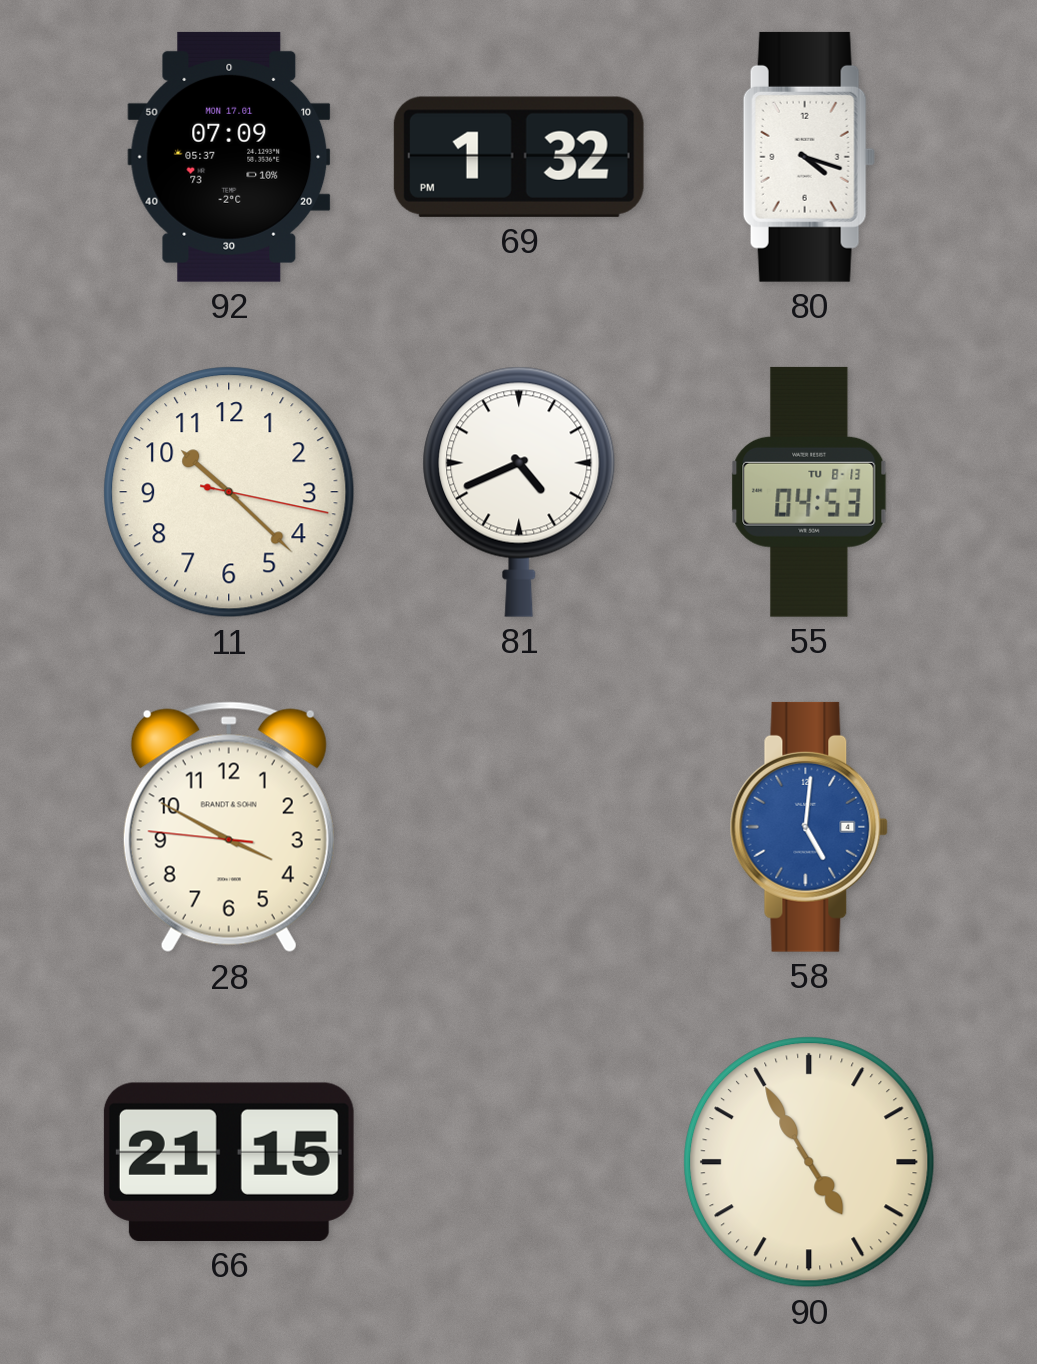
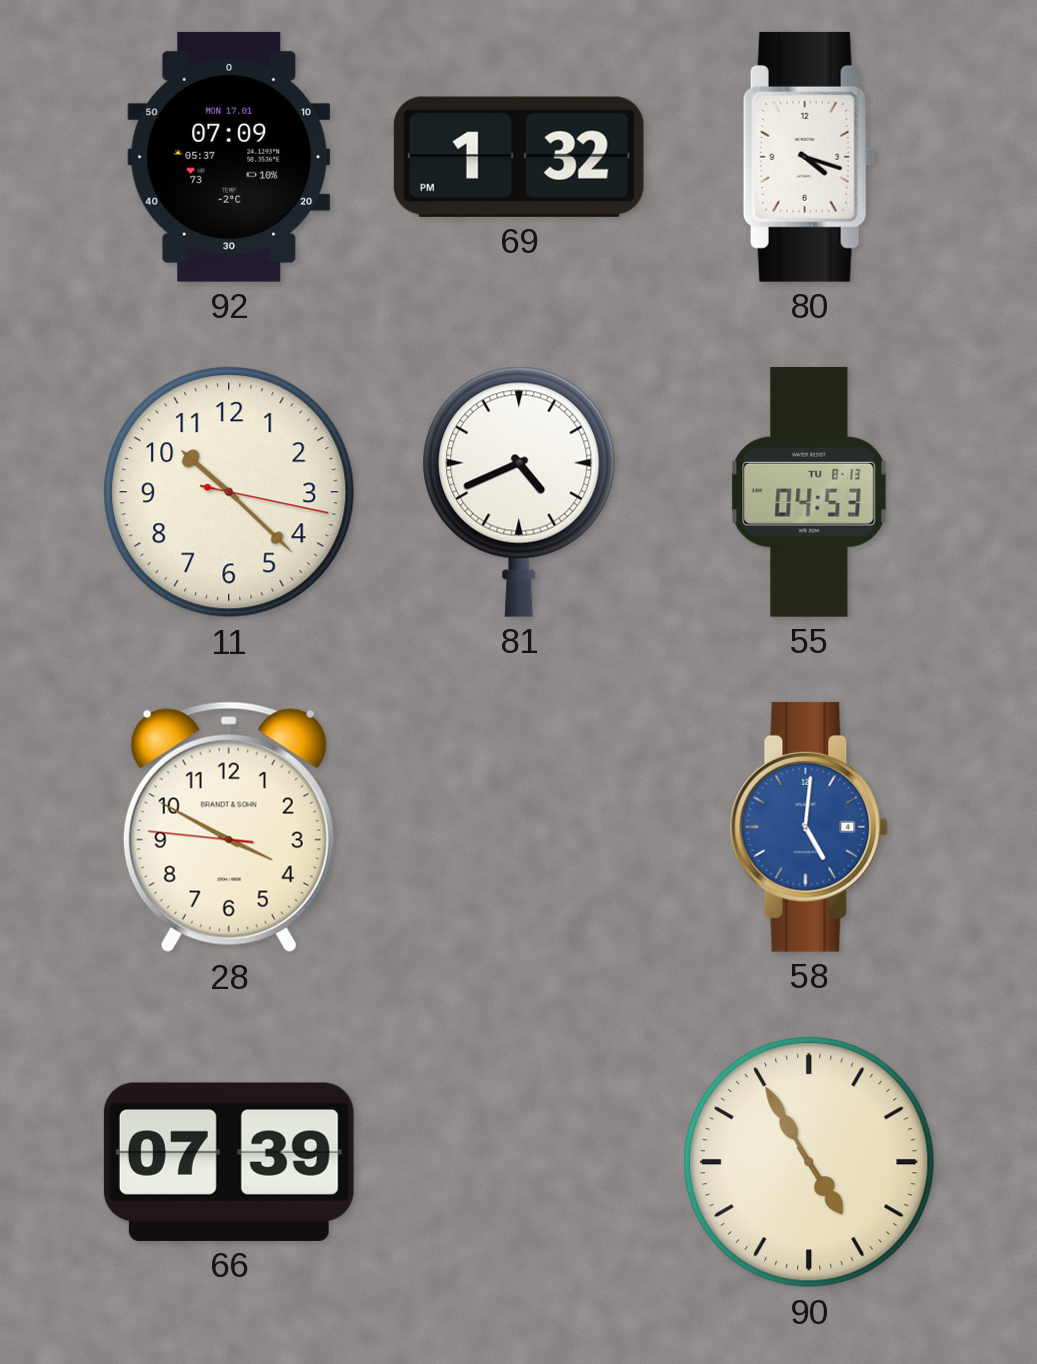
66: 21:15 -> 07:39
